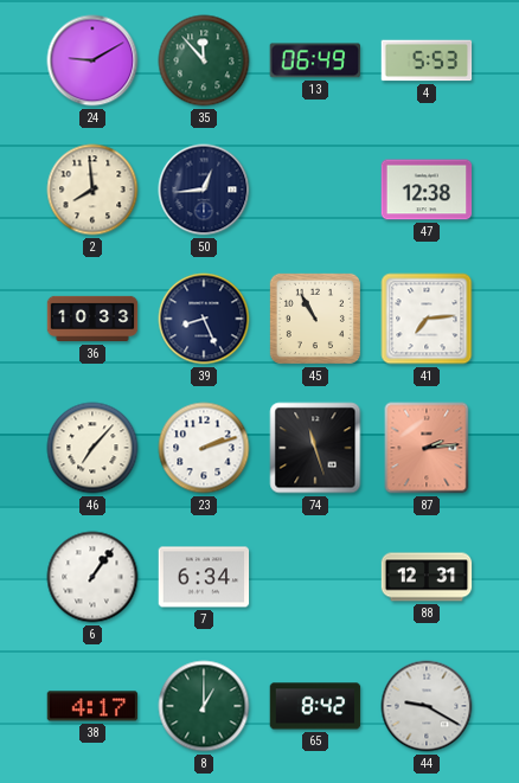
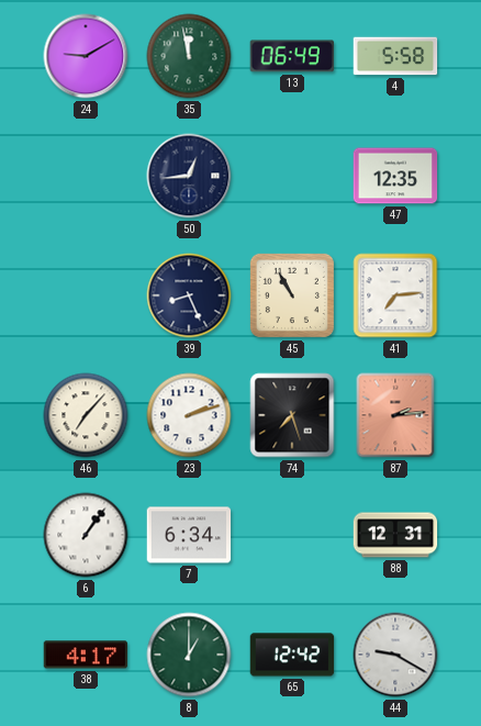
35: 11:53 -> 11:58
4: 5:53 -> 5:58
2: 7:59 -> none
47: 12:38 -> 12:35
36: 10:33 -> none
74: 11:27 -> 7:27
65: 8:42 -> 12:42
